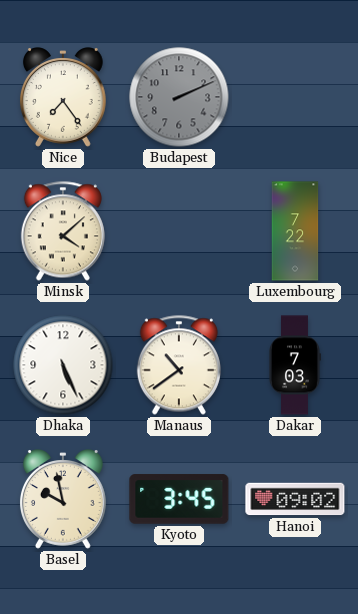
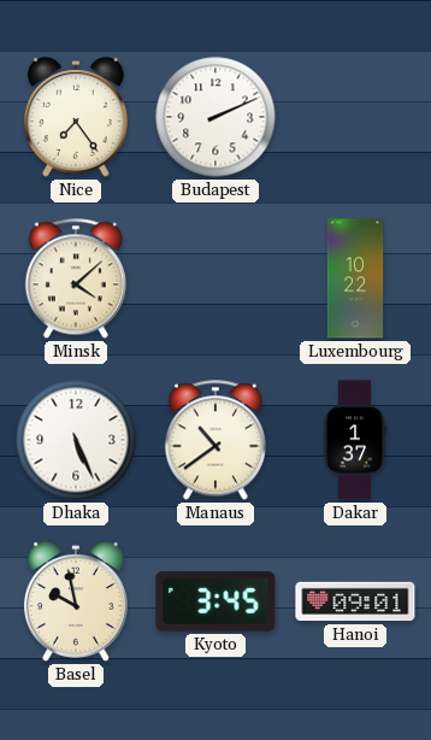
Budapest dial: grey -> white
Luxembourg: 7:22 -> 10:22
Dakar: 7:03 -> 1:37
Hanoi: 09:02 -> 09:01
